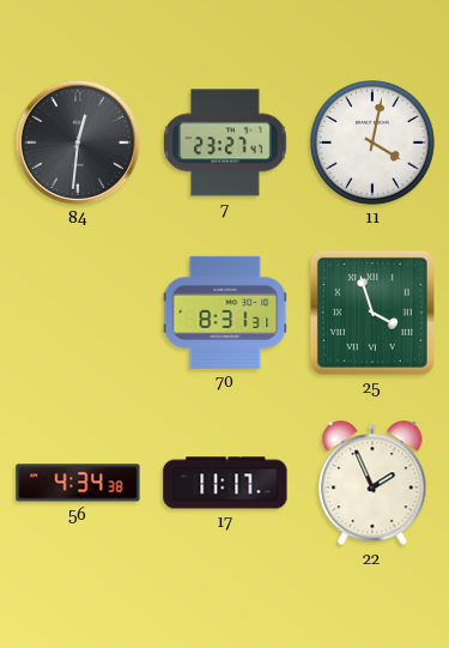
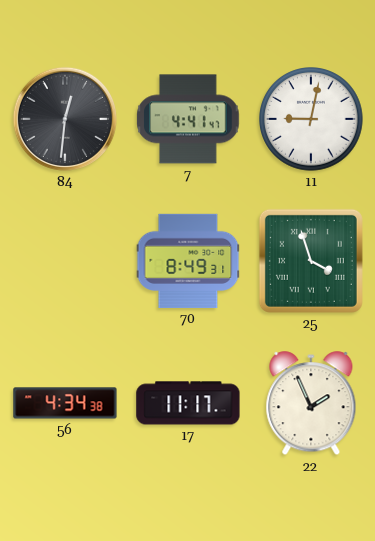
7: 23:27 -> 4:41
11: 4:02 -> 9:02
70: 8:31 -> 8:49
